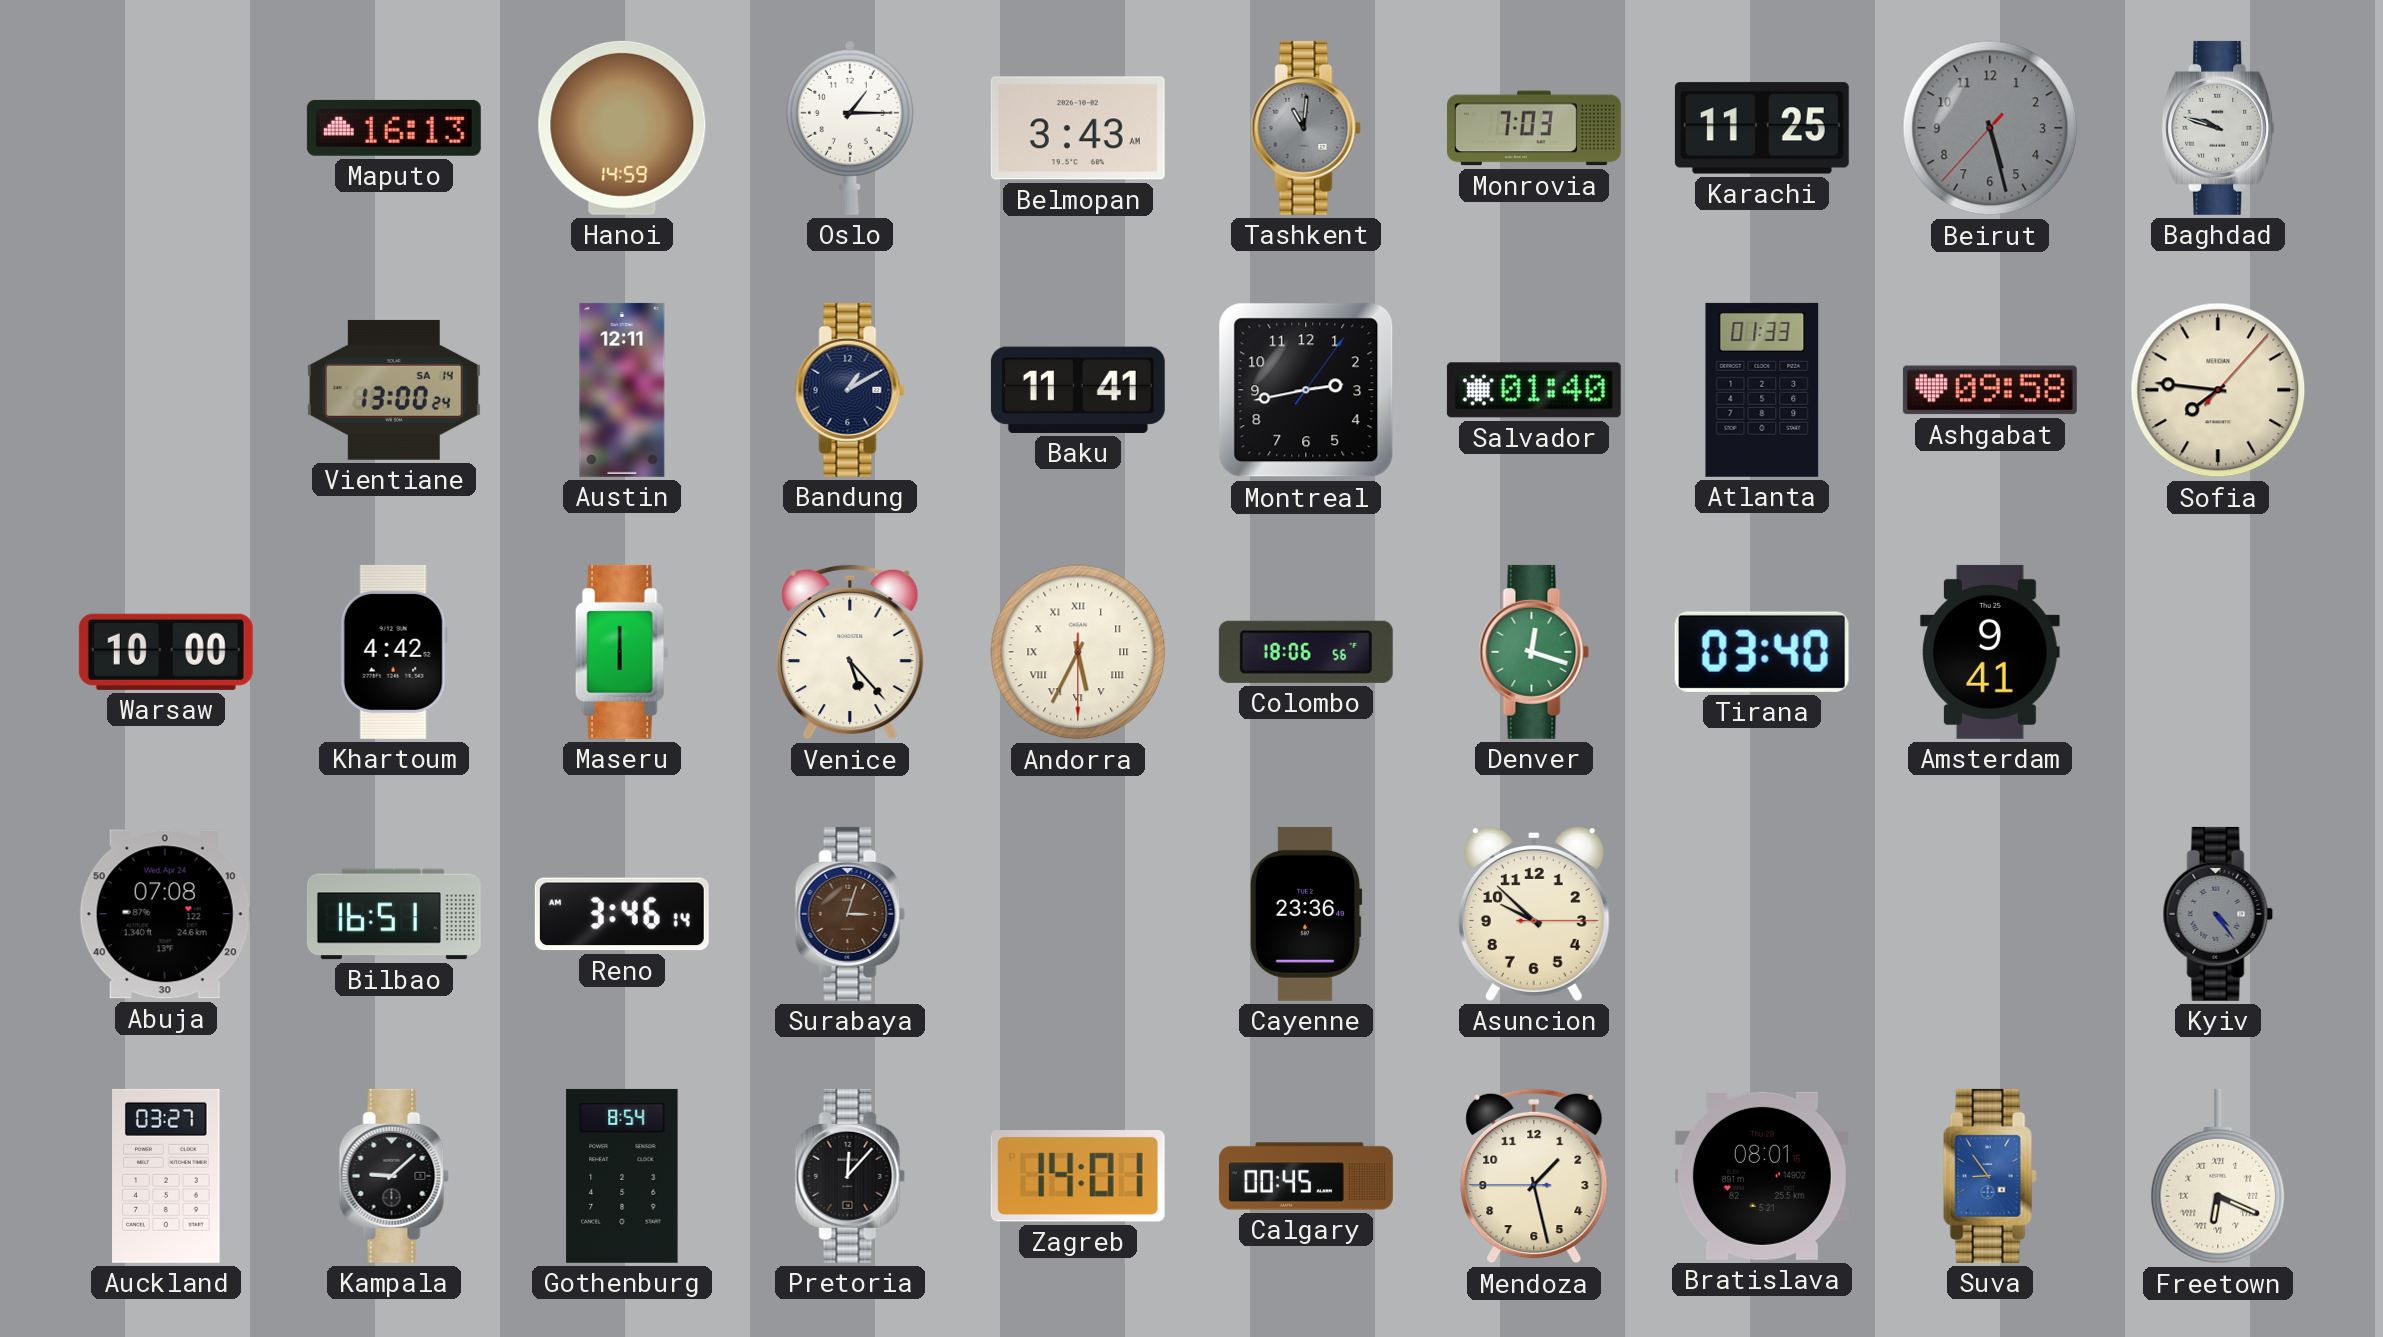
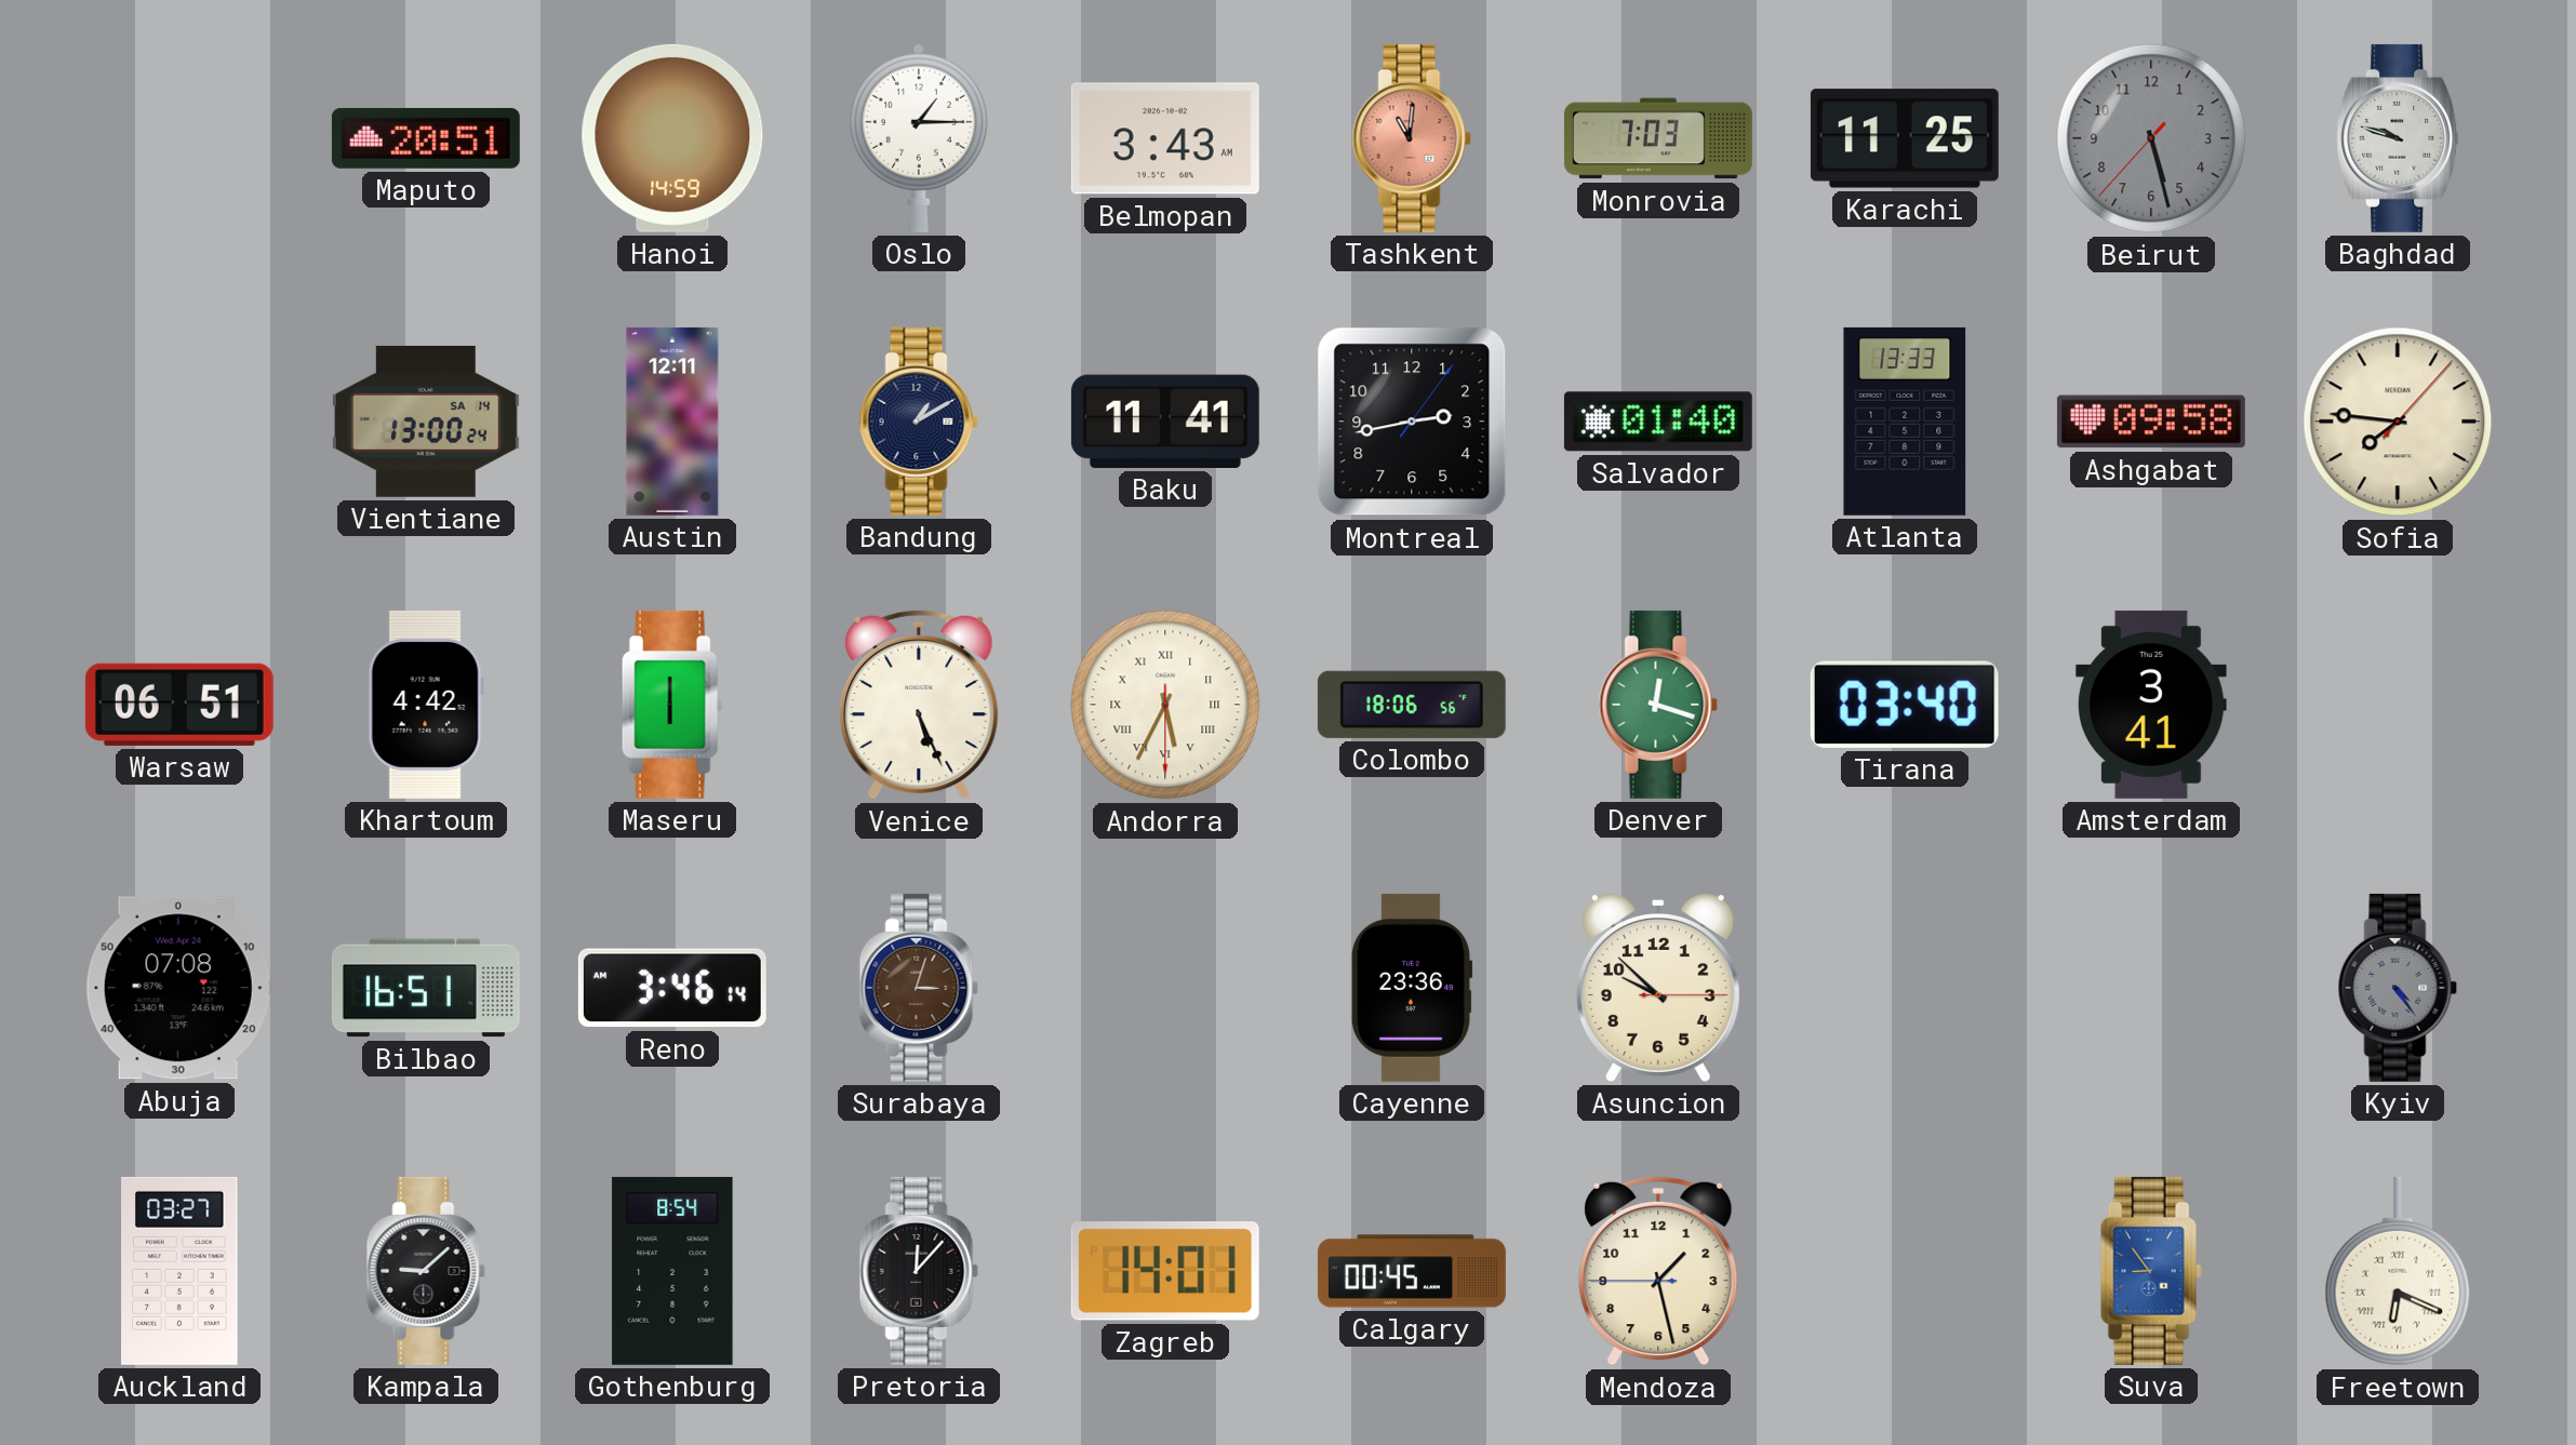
Maputo: 16:13 -> 20:51
Tashkent dial: grey -> salmon
Atlanta: 01:33 -> 13:33
Warsaw: 10:00 -> 06:51
Venice: 5:23 -> 5:26
Amsterdam: 9:41 -> 3:41
Bratislava: 08:01 -> none
